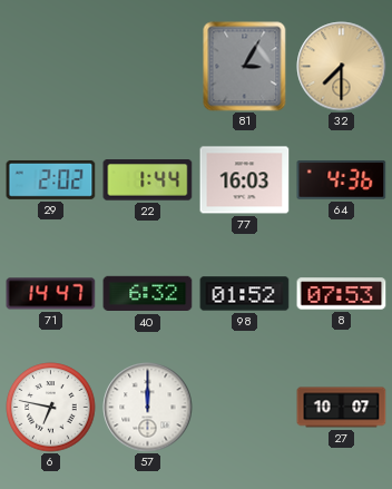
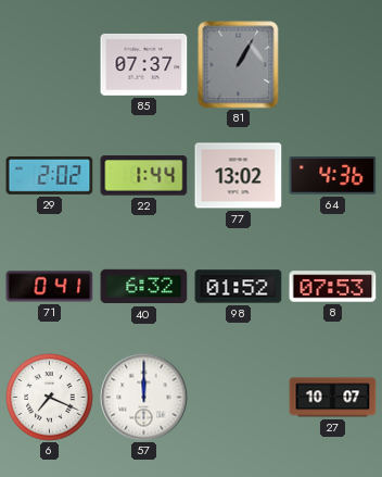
85: none -> 07:37
81: 3:05 -> 1:05
32: 7:30 -> none
77: 16:03 -> 13:02
71: 14:47 -> 0:41
6: 6:47 -> 7:19
